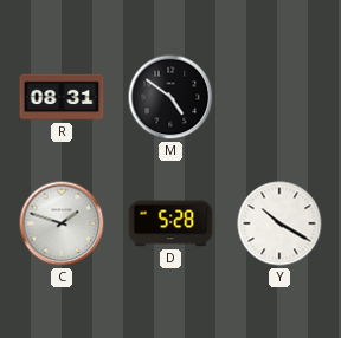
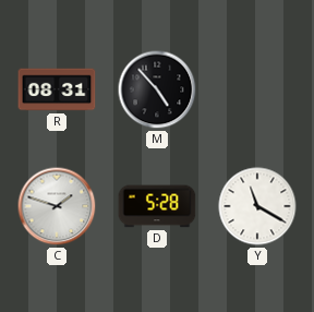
M: 4:51 -> 4:53
Y: 10:20 -> 11:20
